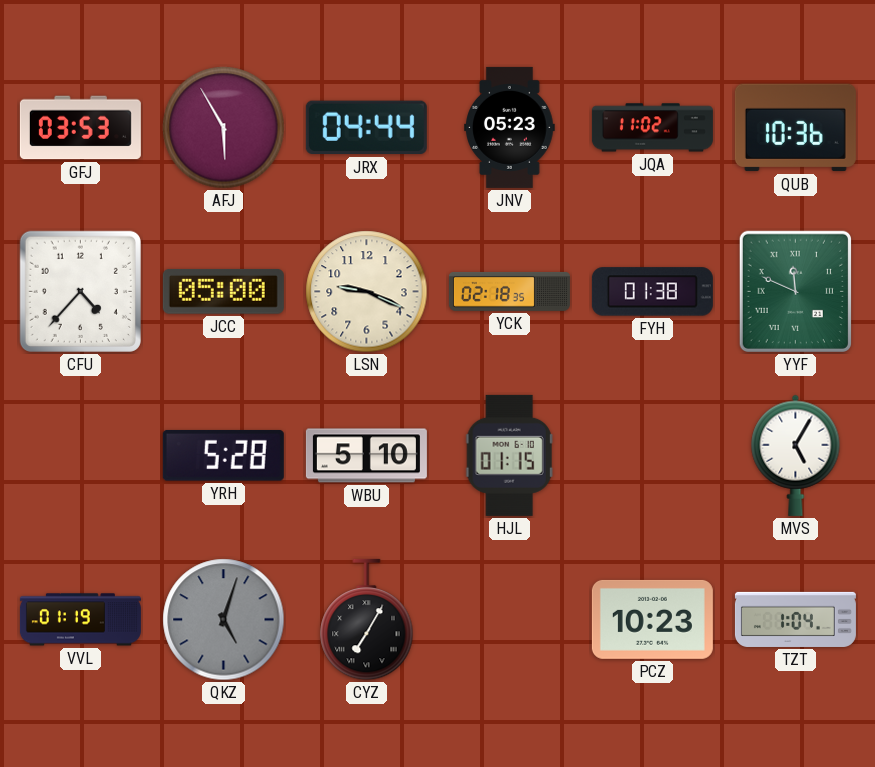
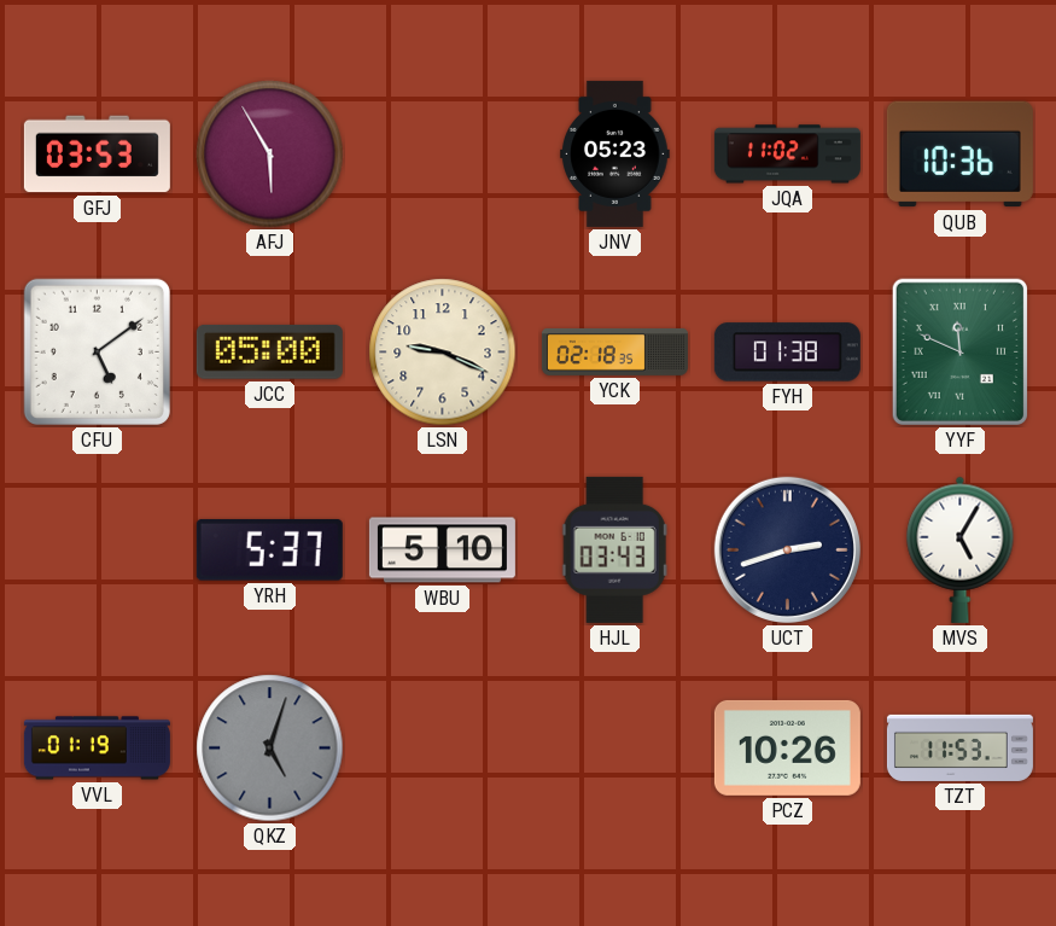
JRX: 04:44 -> none
CFU: 4:37 -> 5:09
YRH: 5:28 -> 5:37
HJL: 01:15 -> 03:43
UCT: none -> 2:42
CYZ: 7:05 -> none
PCZ: 10:23 -> 10:26
TZT: 1:04 -> 11:53
